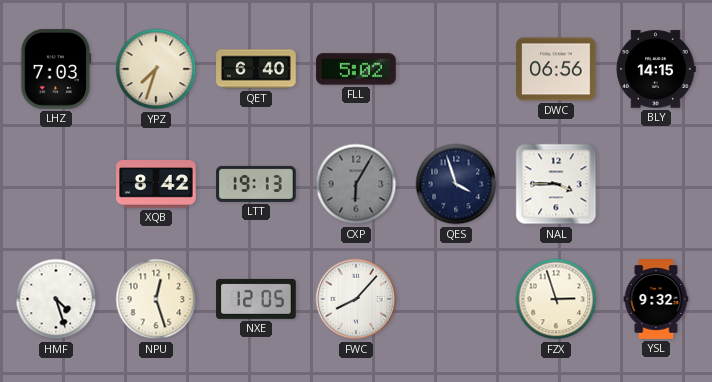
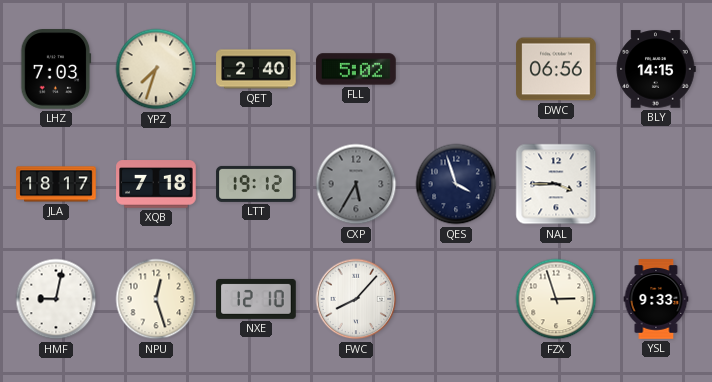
QET: 6:40 -> 2:40
JLA: none -> 18:17
XQB: 8:42 -> 7:18
LTT: 19:13 -> 19:12
CXP: 6:05 -> 5:35
HMF: 4:27 -> 9:02
NXE: 12:05 -> 12:10
YSL: 9:32 -> 9:33
